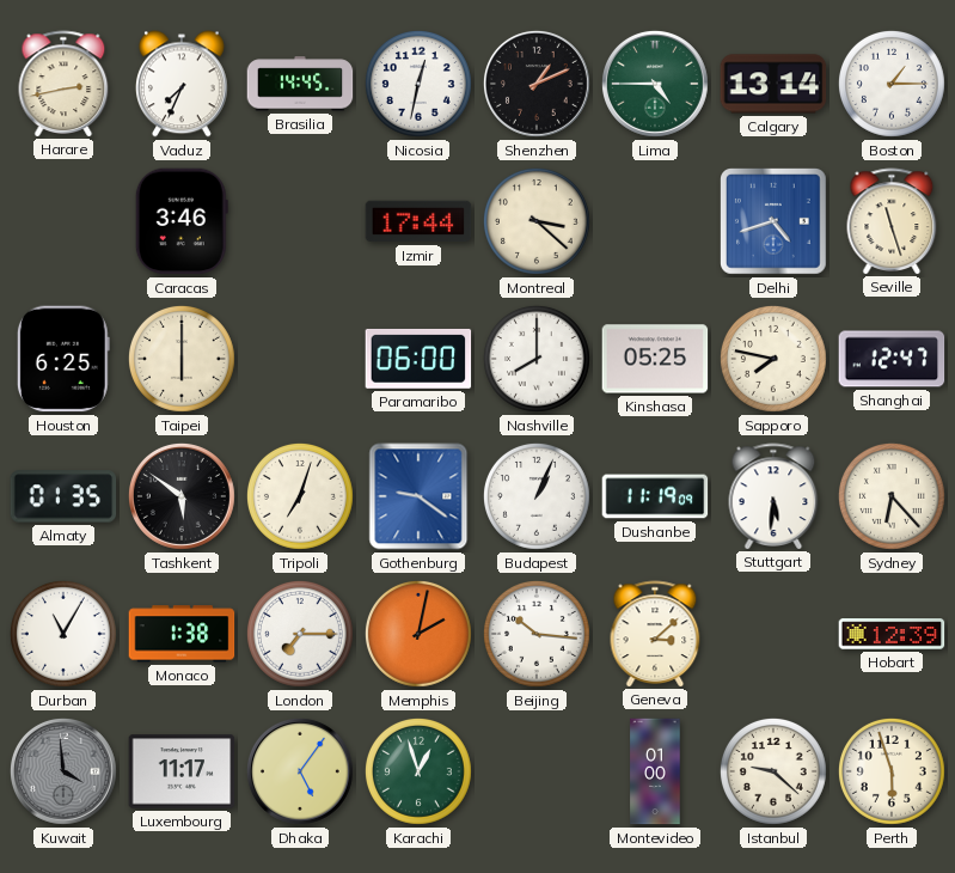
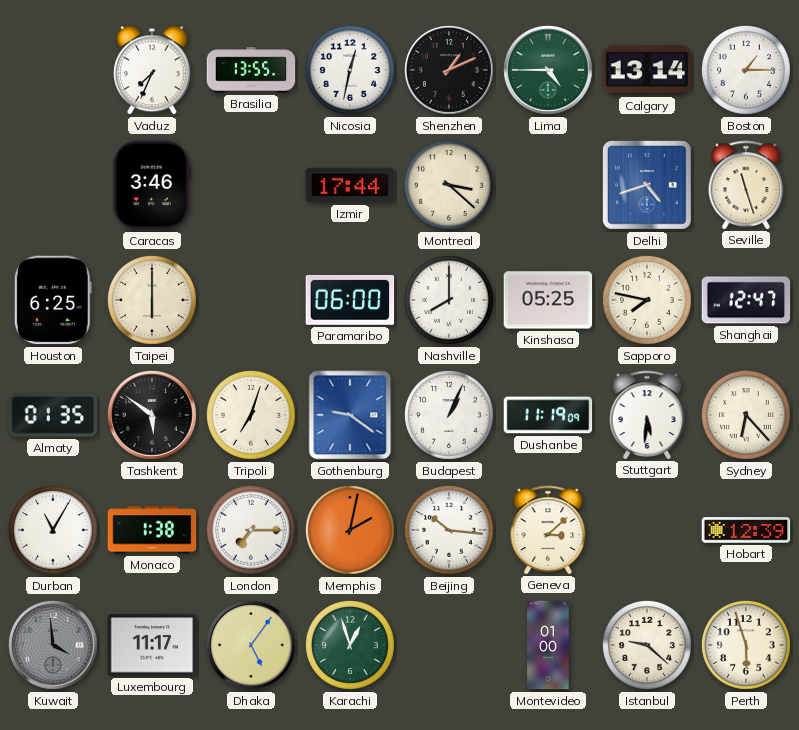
Harare: 2:43 -> none
Brasilia: 14:45 -> 13:55
